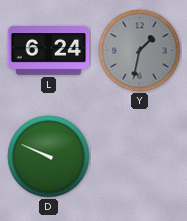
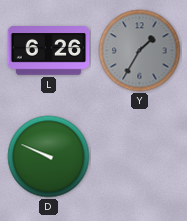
L: 6:24 -> 6:26
Y: 1:32 -> 1:35
